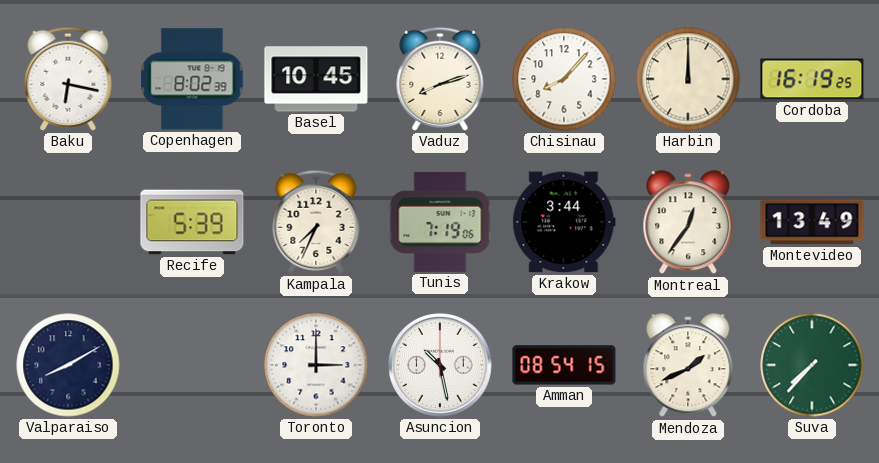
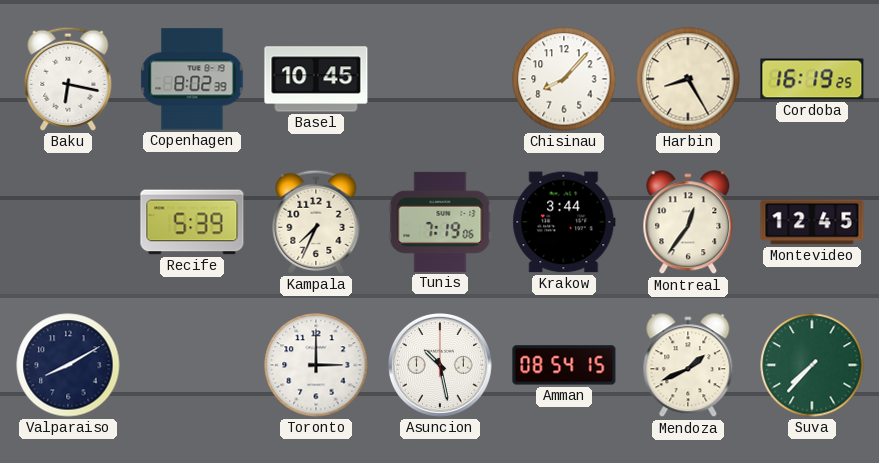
Vaduz: 8:12 -> none
Harbin: 12:00 -> 8:25
Montevideo: 13:49 -> 12:45
